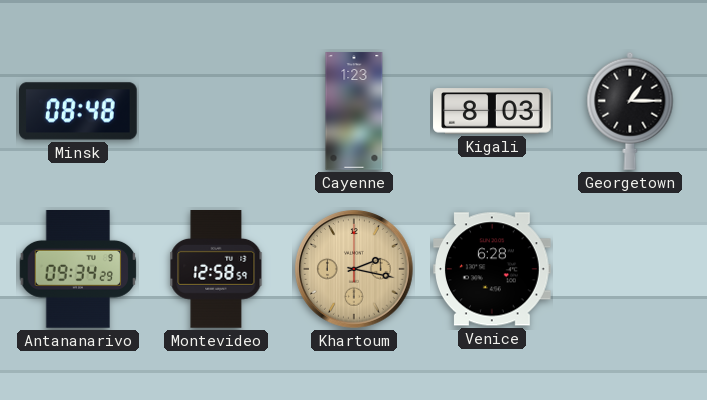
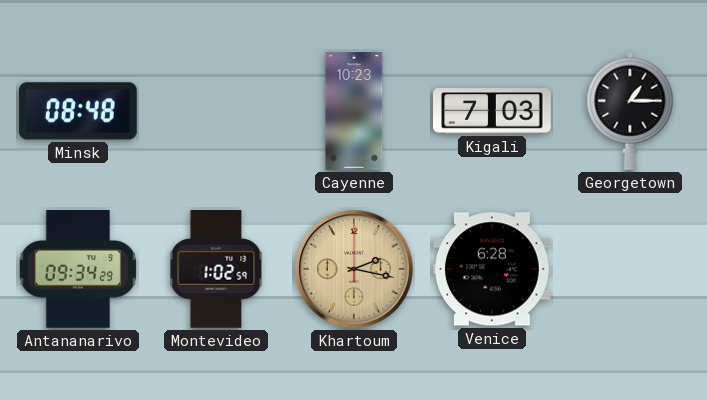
Cayenne: 1:23 -> 10:23
Kigali: 8:03 -> 7:03
Montevideo: 12:58 -> 1:02
